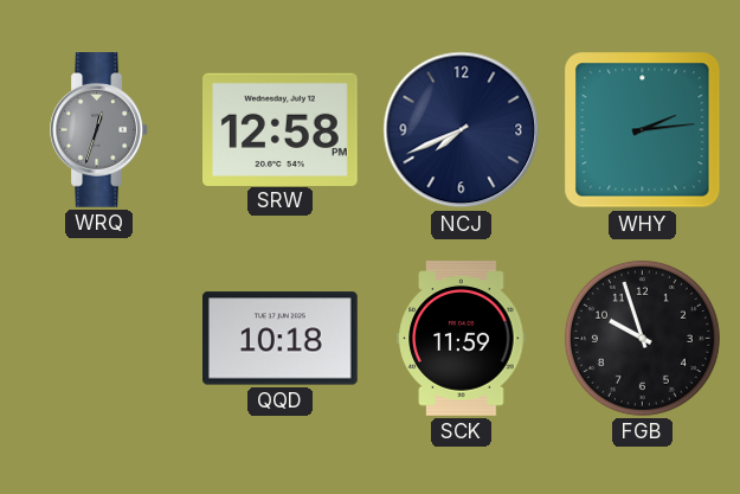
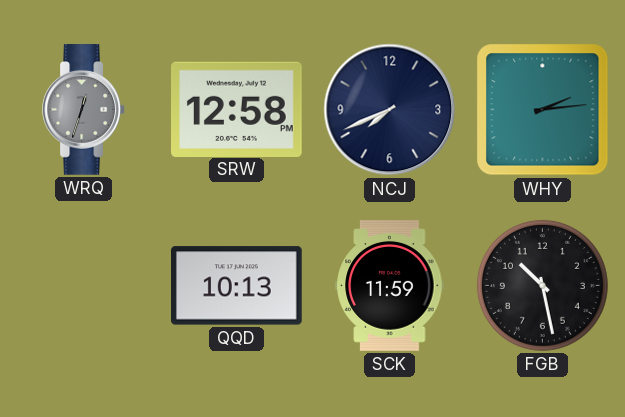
QQD: 10:18 -> 10:13
FGB: 9:57 -> 10:28
